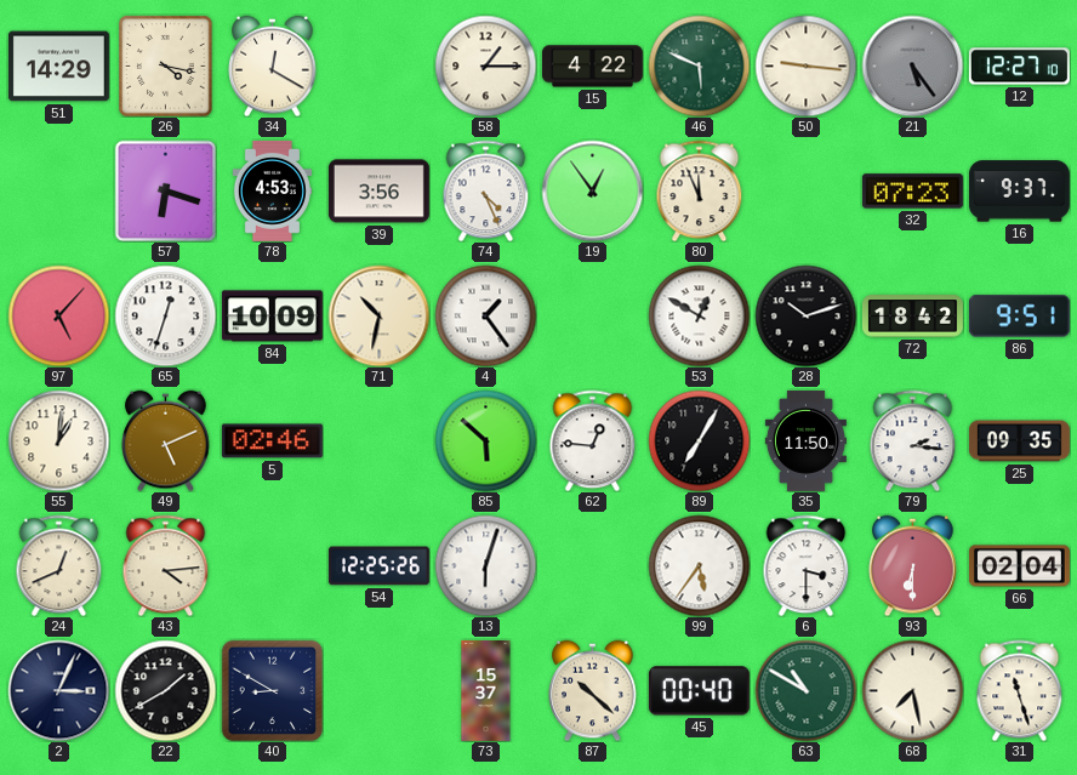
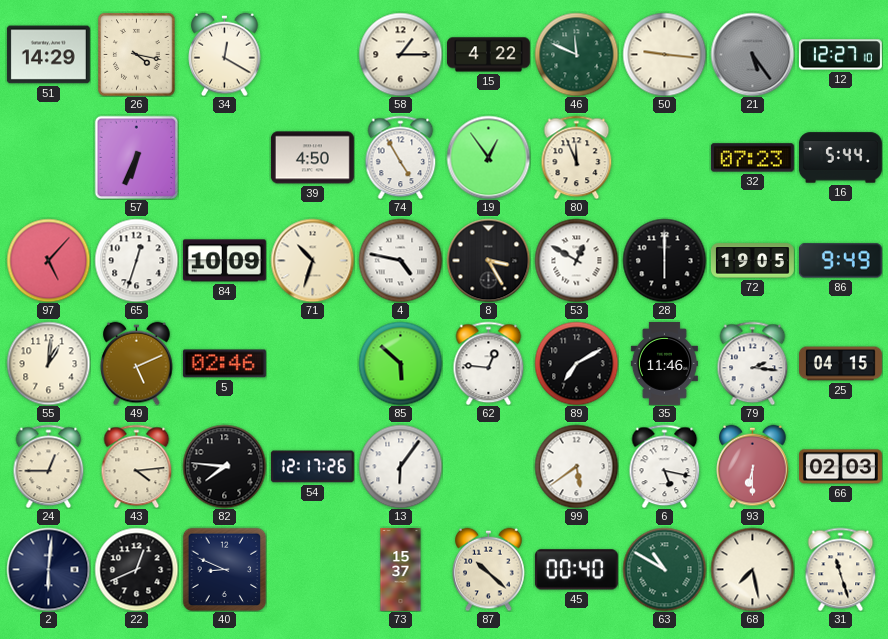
46: 5:49 -> 11:49
57: 6:18 -> 6:34
78: 4:53 -> none
39: 3:56 -> 4:50
74: 4:26 -> 4:55
16: 9:37 -> 5:44
71: 10:32 -> 10:33
4: 1:24 -> 4:47
8: none -> 3:25
28: 10:12 -> 6:00
72: 18:42 -> 19:05
86: 9:51 -> 9:49
89: 7:05 -> 7:10
35: 11:50 -> 11:46
25: 09:35 -> 04:15
24: 12:41 -> 12:45
82: none -> 7:46
54: 12:25 -> 12:17
13: 6:03 -> 6:06
99: 5:36 -> 5:39
6: 3:30 -> 5:17
66: 02:04 -> 02:03
2: 3:04 -> 6:01
22: 1:40 -> 12:41
40: 8:50 -> 8:49
